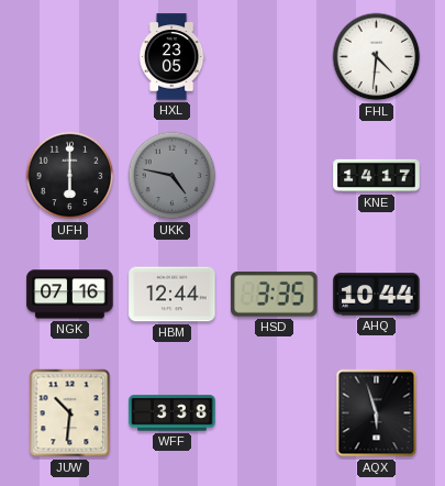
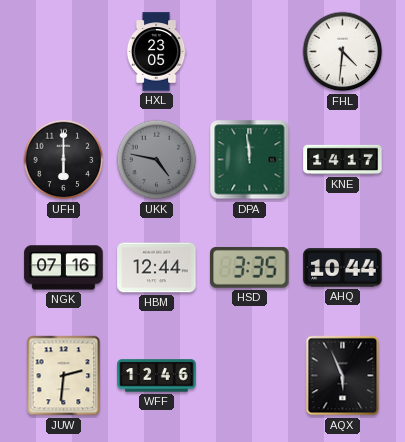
DPA: none -> 11:59
JUW: 10:31 -> 2:31
WFF: 3:38 -> 12:46
AQX: 5:57 -> 5:56
